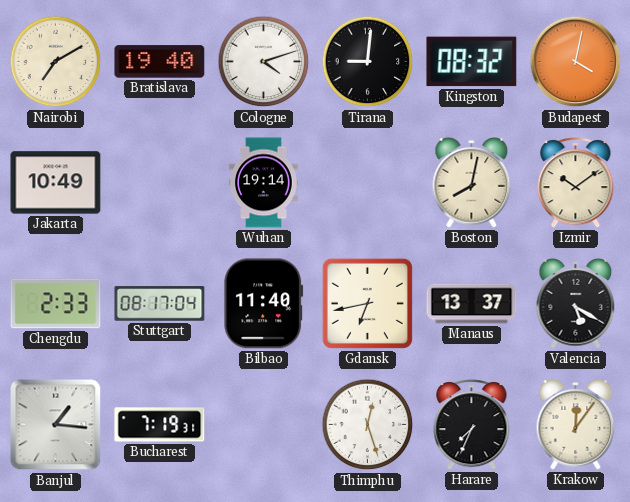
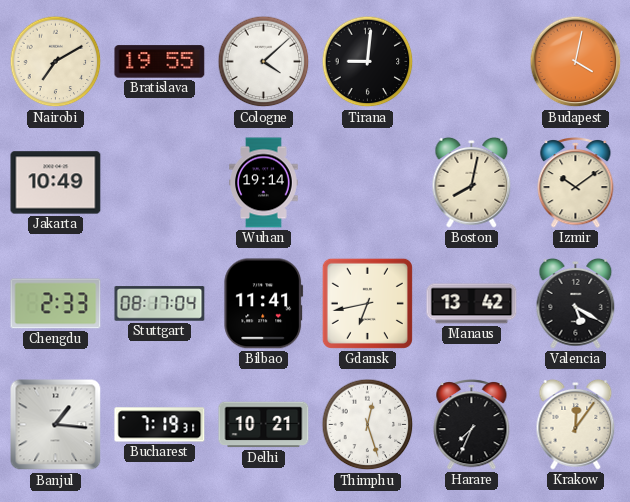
Bratislava: 19:40 -> 19:55
Cologne: 4:12 -> 4:08
Kingston: 08:32 -> none
Bilbao: 11:40 -> 11:41
Manaus: 13:37 -> 13:42
Delhi: none -> 10:21
